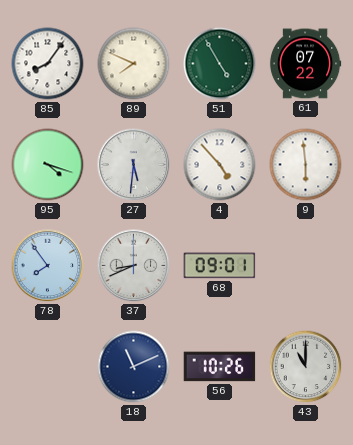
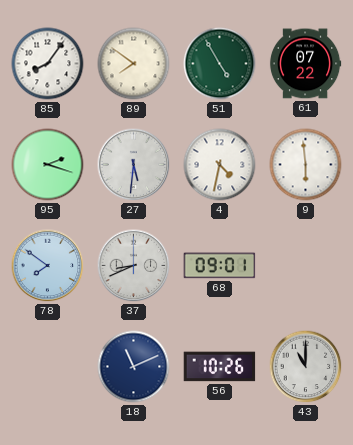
89: 7:49 -> 7:51
95: 4:18 -> 2:18
4: 4:53 -> 4:32
78: 7:54 -> 7:51
